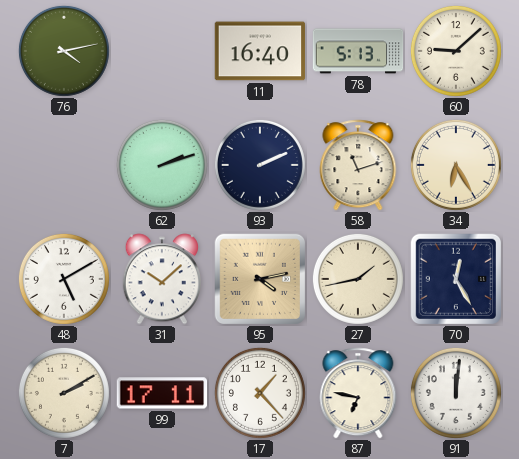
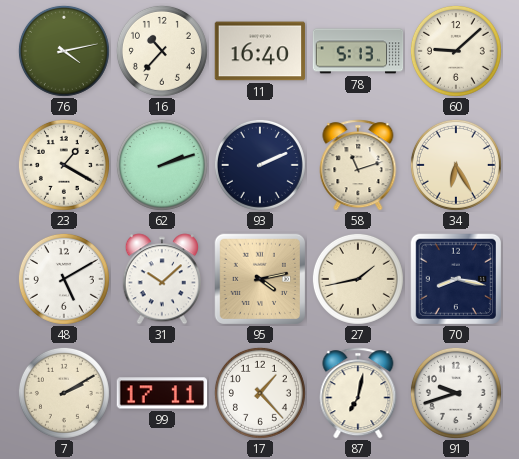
16: none -> 10:37
23: none -> 1:20
70: 12:25 -> 8:17
87: 6:47 -> 7:02
91: 12:01 -> 9:42
